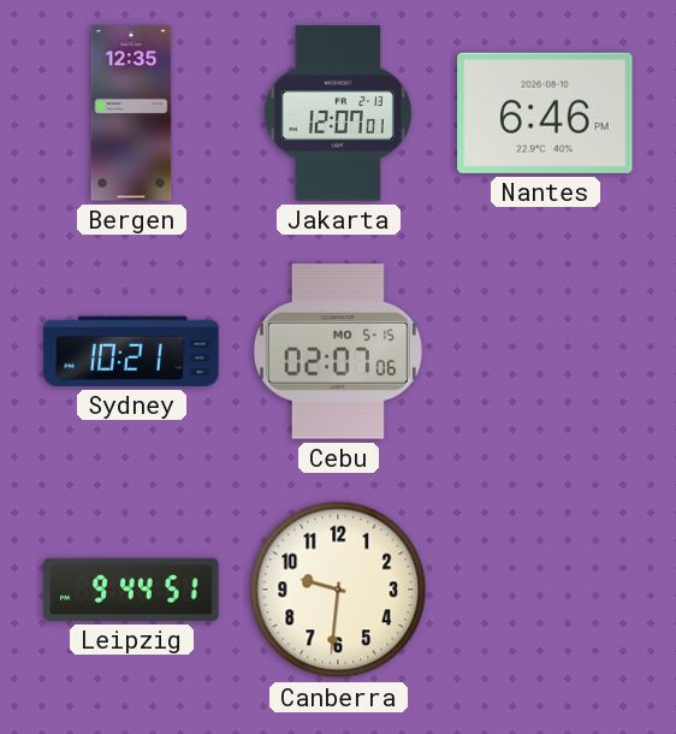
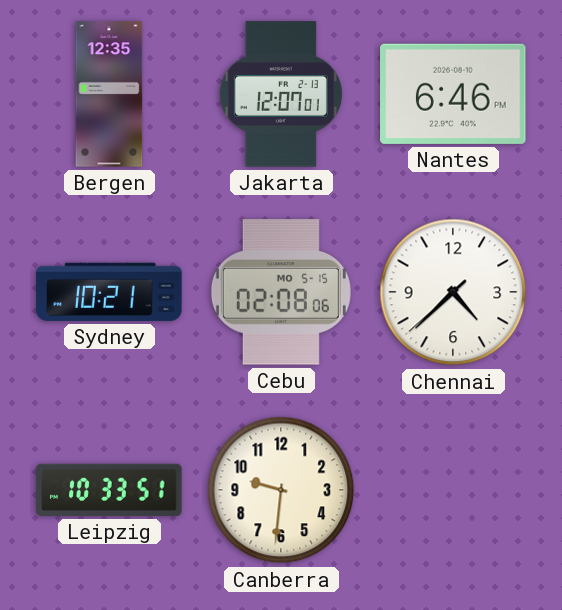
Cebu: 02:07 -> 02:08
Chennai: none -> 4:37
Leipzig: 9:44 -> 10:33
